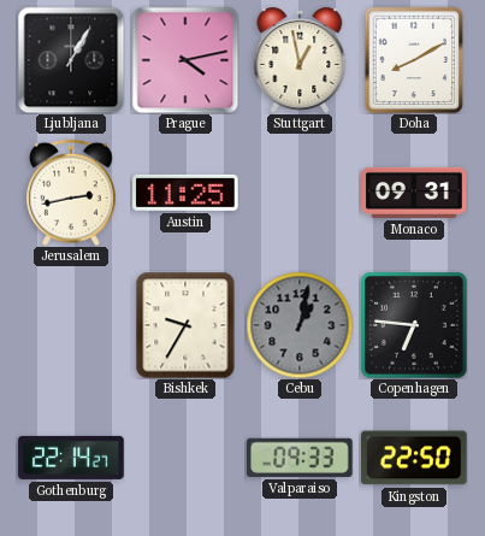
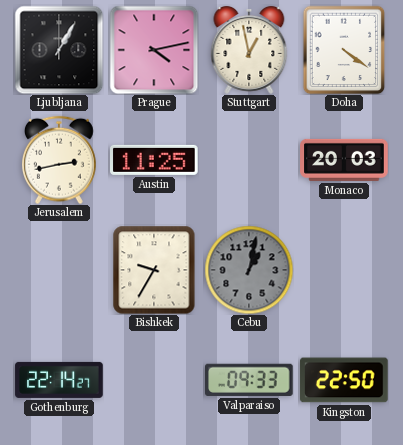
Doha: 8:10 -> 4:21
Monaco: 09:31 -> 20:03
Copenhagen: 6:46 -> none
